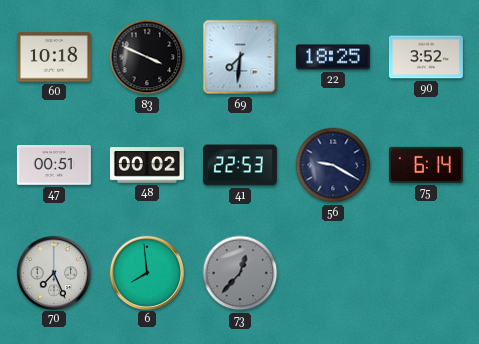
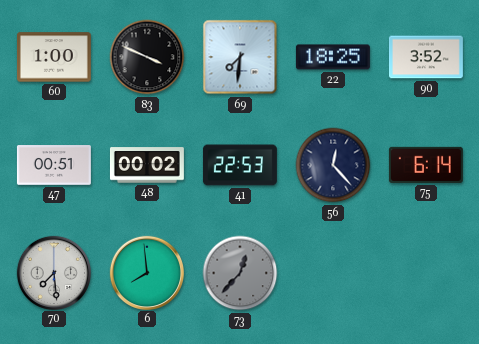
60: 10:18 -> 1:00
56: 9:20 -> 12:23
70: 7:26 -> 7:29
